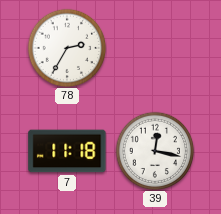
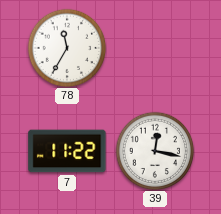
78: 2:35 -> 11:35
7: 11:18 -> 11:22
